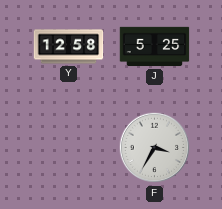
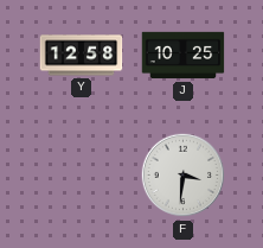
J: 5:25 -> 10:25
F: 3:35 -> 3:31
